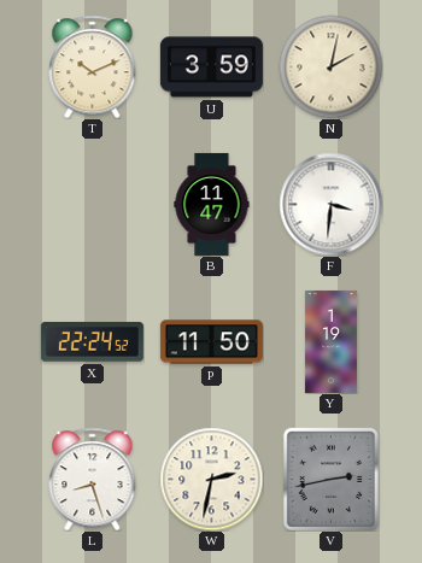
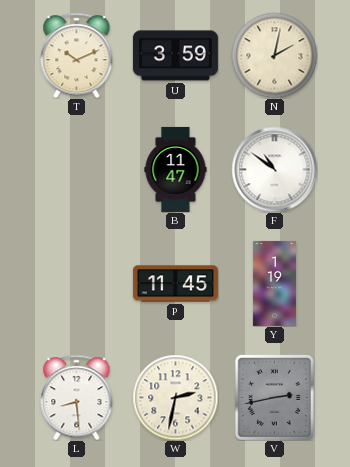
F: 3:31 -> 10:51
X: 22:24 -> none
P: 11:50 -> 11:45
L: 8:27 -> 8:29
